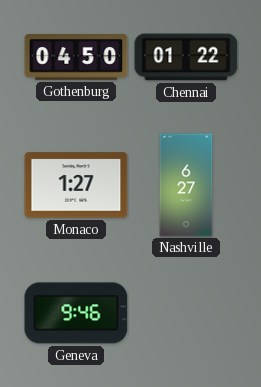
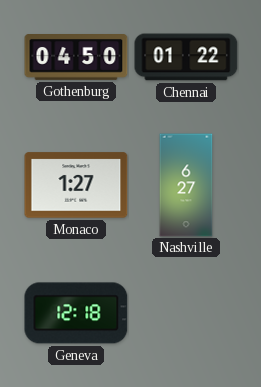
Geneva: 9:46 -> 12:18
